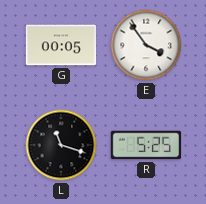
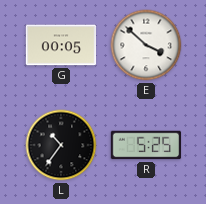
E: 3:54 -> 3:52
L: 11:18 -> 10:36
